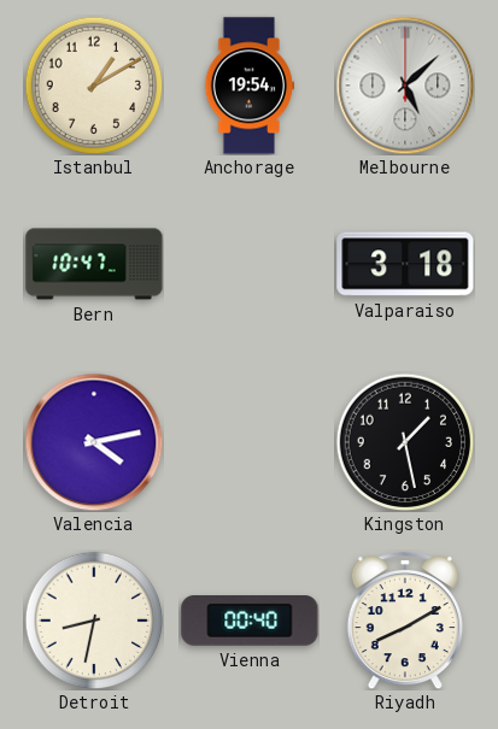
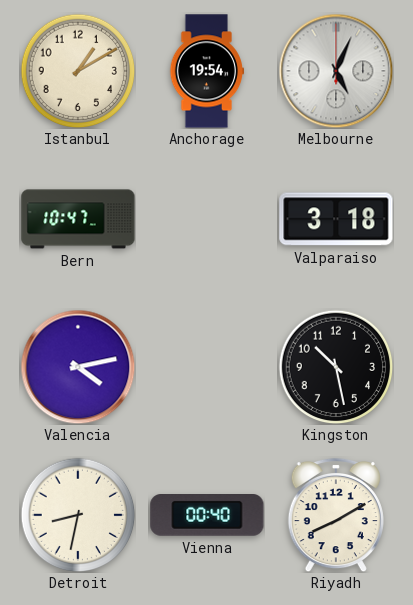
Melbourne: 5:08 -> 5:04
Kingston: 1:28 -> 10:28
